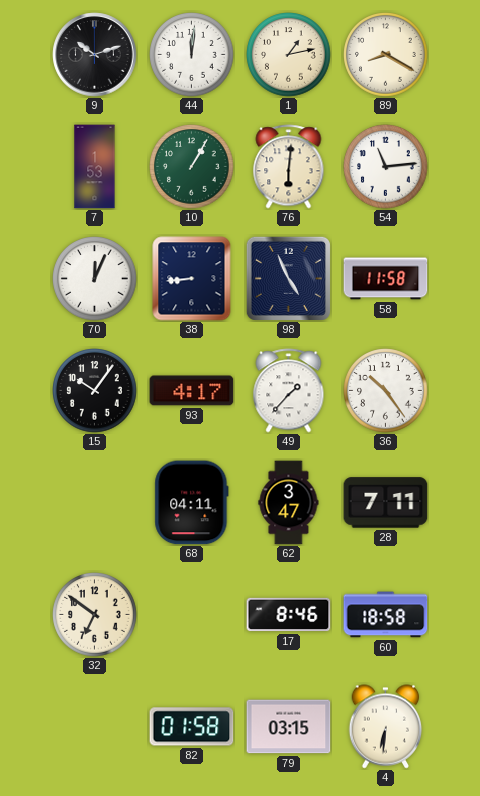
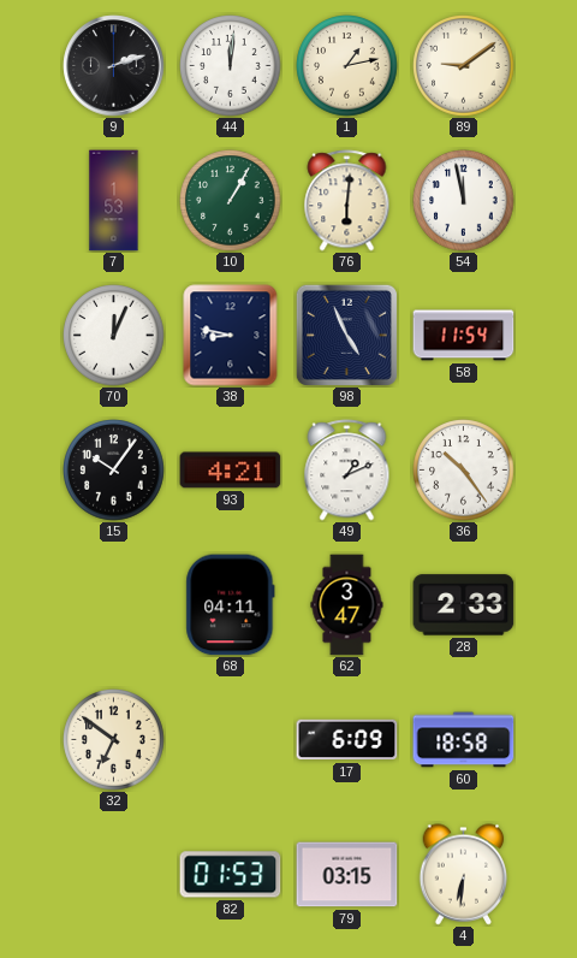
9: 10:12 -> 2:12
89: 8:20 -> 9:09
54: 11:14 -> 11:58
38: 8:44 -> 8:47
58: 11:58 -> 11:54
93: 4:17 -> 4:21
49: 1:37 -> 1:11
28: 7:11 -> 2:33
17: 8:46 -> 6:09
82: 01:58 -> 01:53
